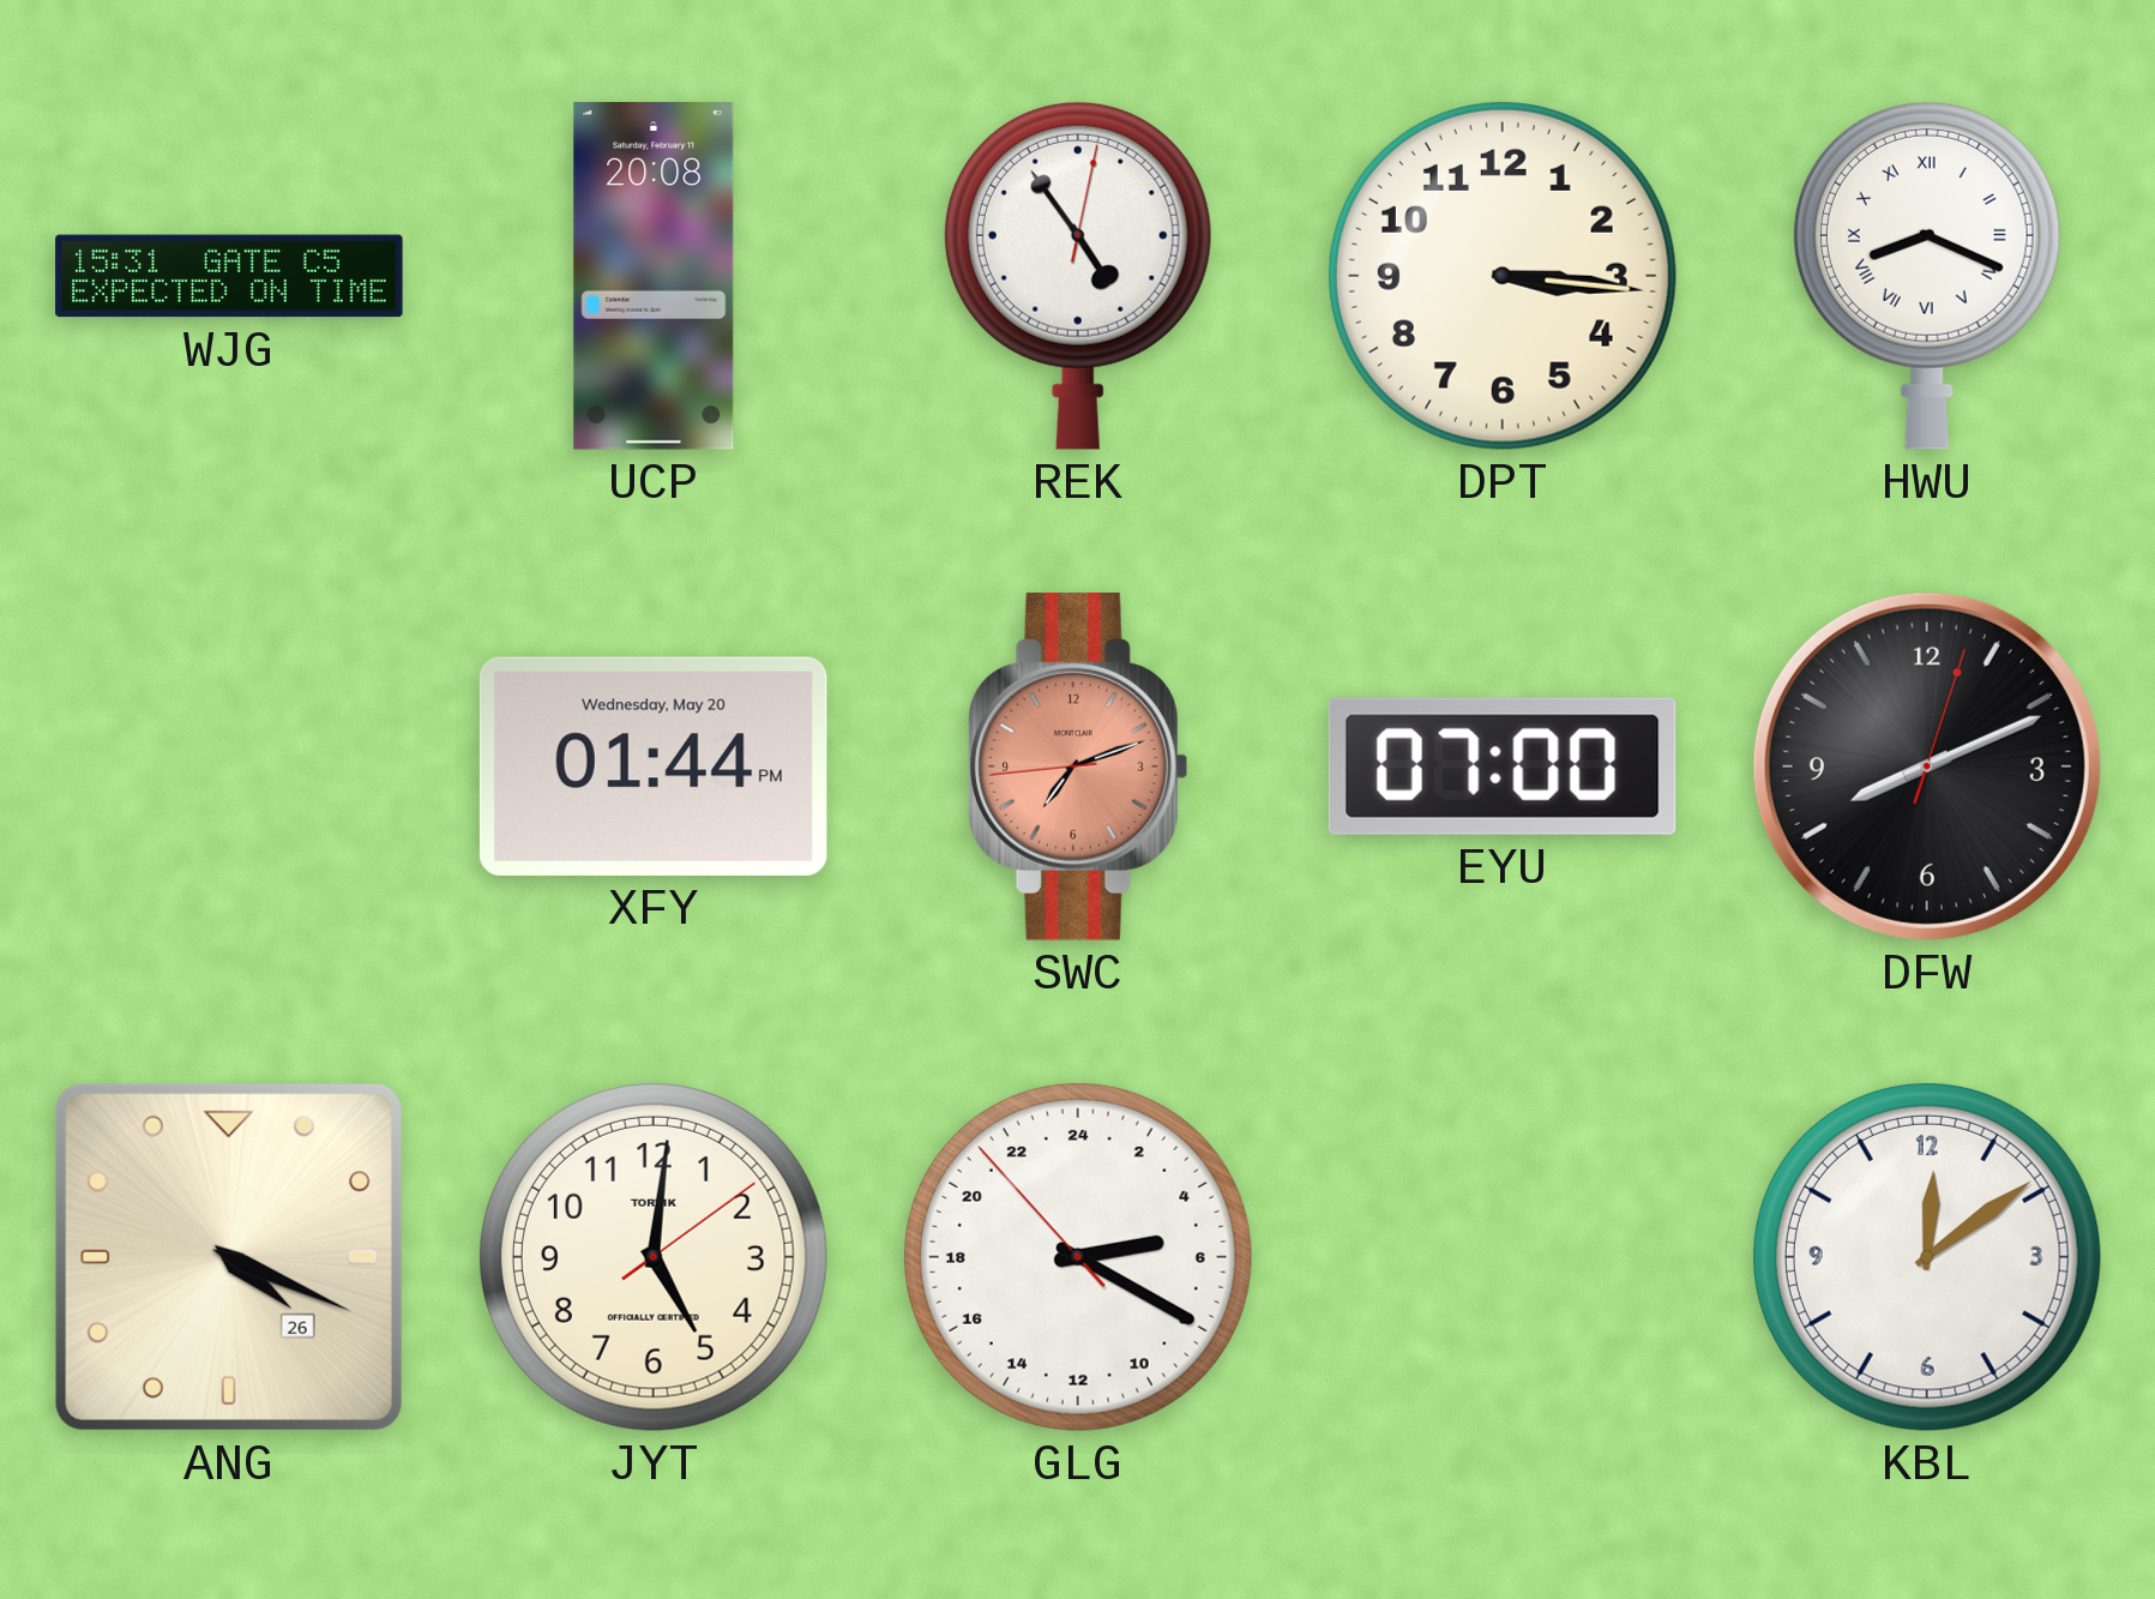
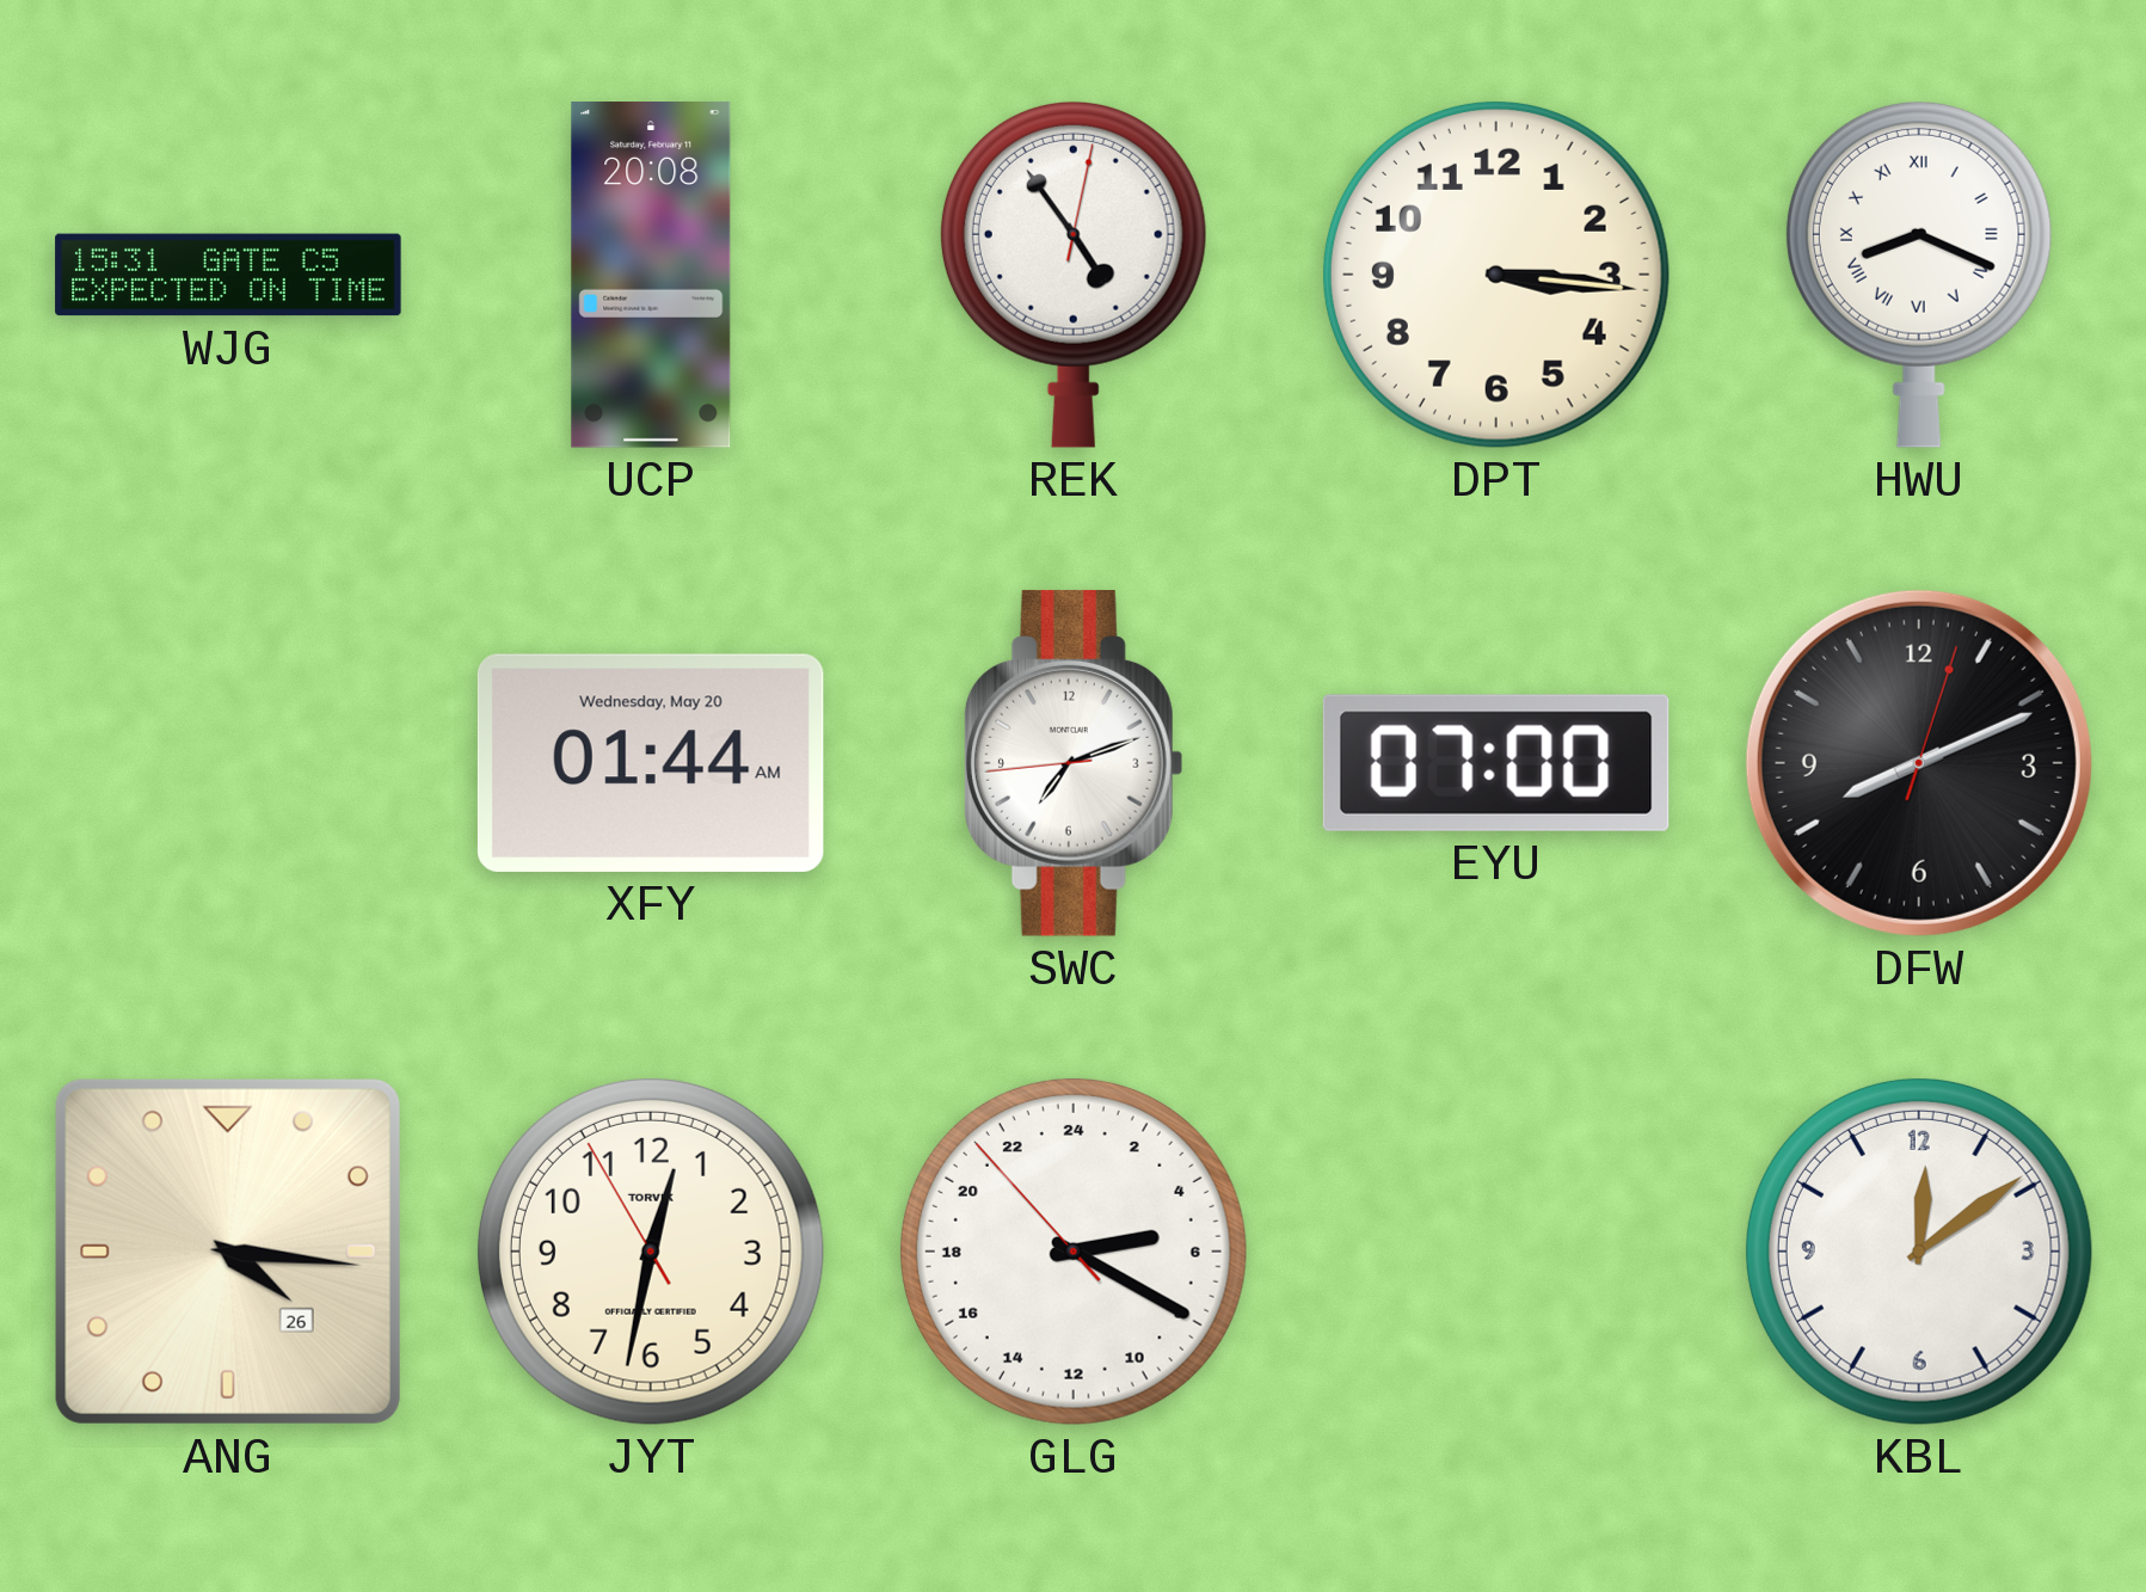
XFY: 01:44 PM -> 01:44 AM
SWC dial: salmon -> white
ANG: 4:19 -> 4:16
JYT: 5:01 -> 12:31
